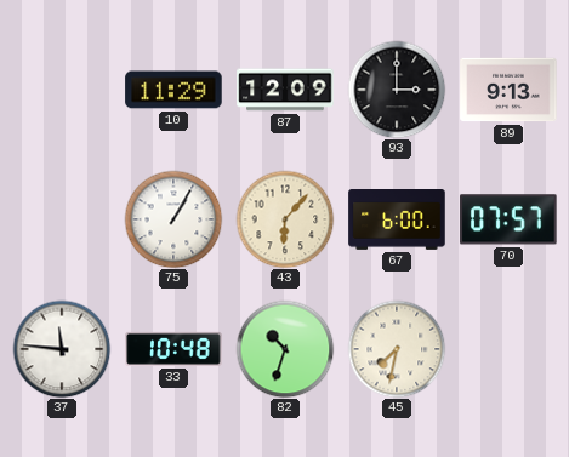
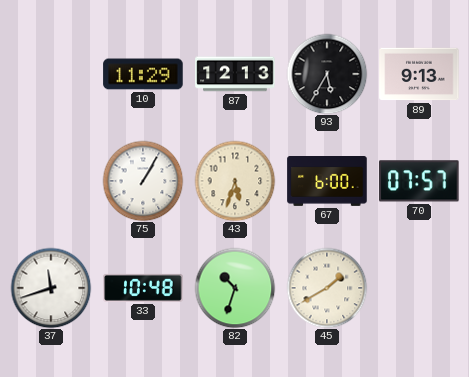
87: 12:09 -> 12:13
93: 3:00 -> 5:35
43: 6:07 -> 5:33
37: 11:46 -> 11:42
45: 7:32 -> 1:40
